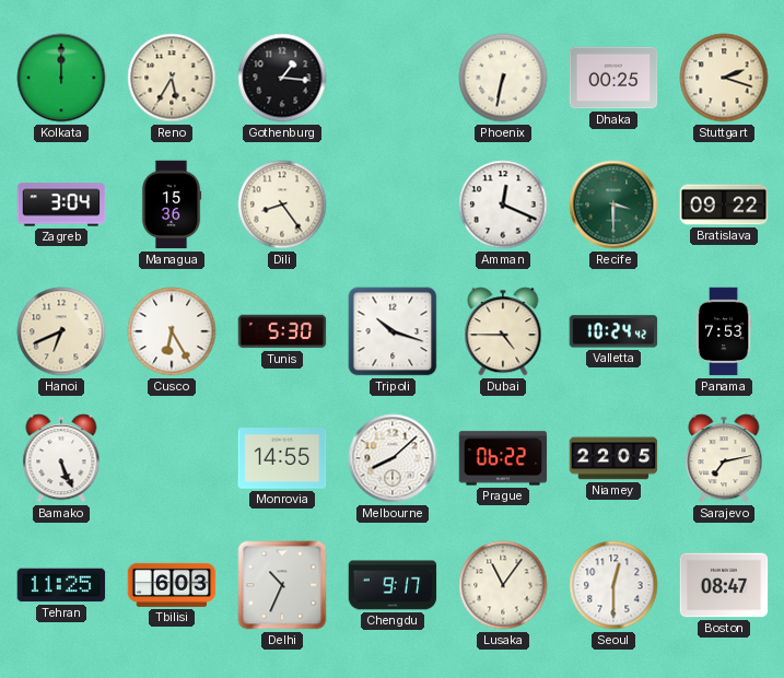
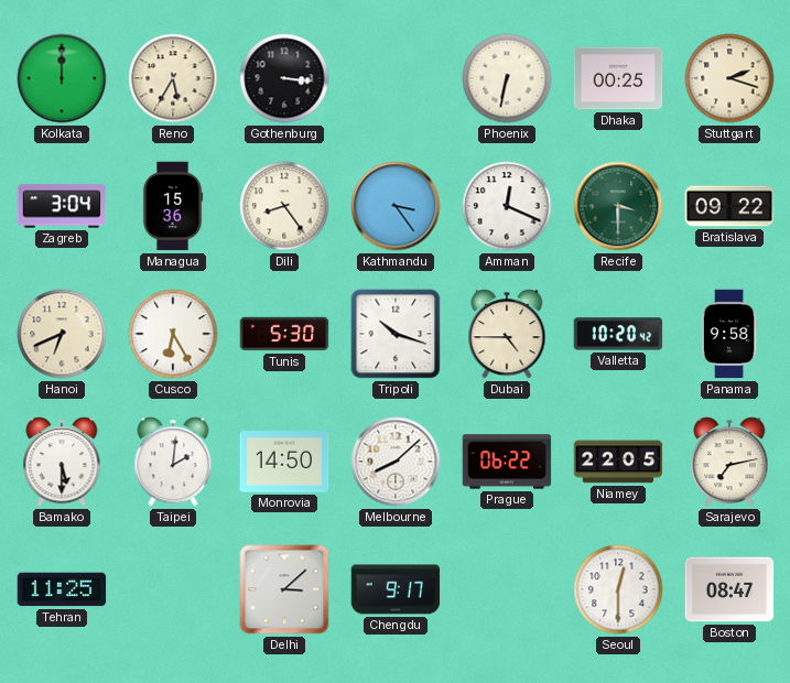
Gothenburg: 1:16 -> 3:16
Kathmandu: none -> 3:24
Valletta: 10:24 -> 10:20
Panama: 7:53 -> 9:58
Bamako: 5:26 -> 5:30
Taipei: none -> 2:01
Monrovia: 14:55 -> 14:50
Tbilisi: 6:03 -> none
Delhi: 10:34 -> 3:08
Lusaka: 11:06 -> none
